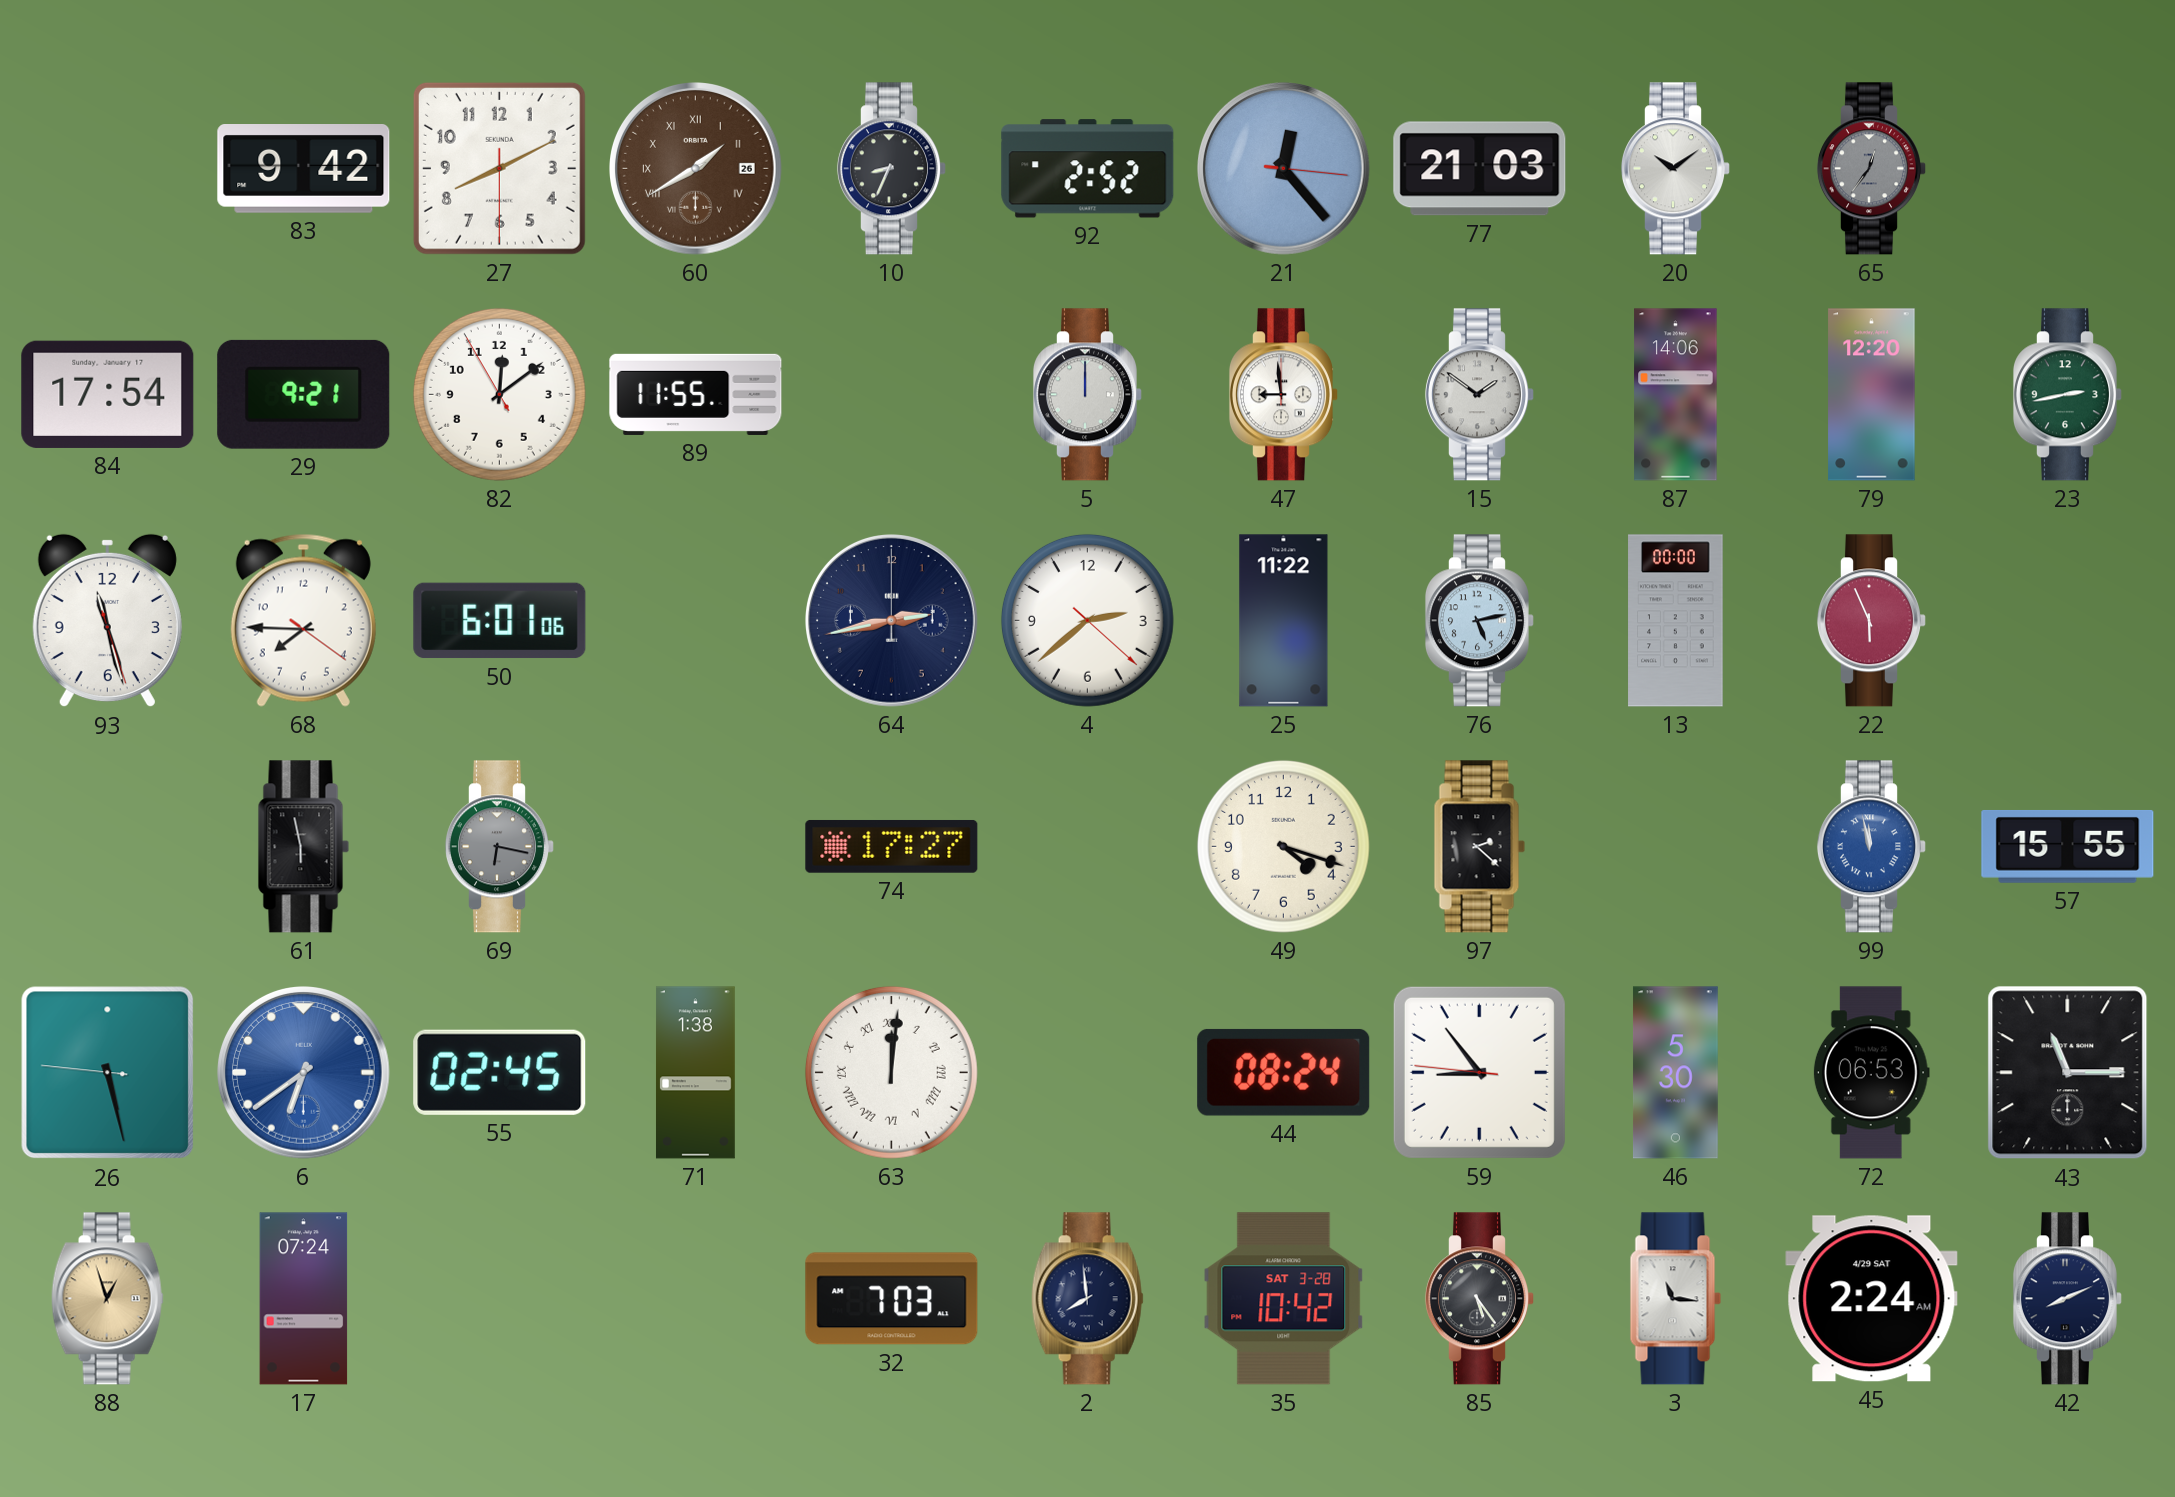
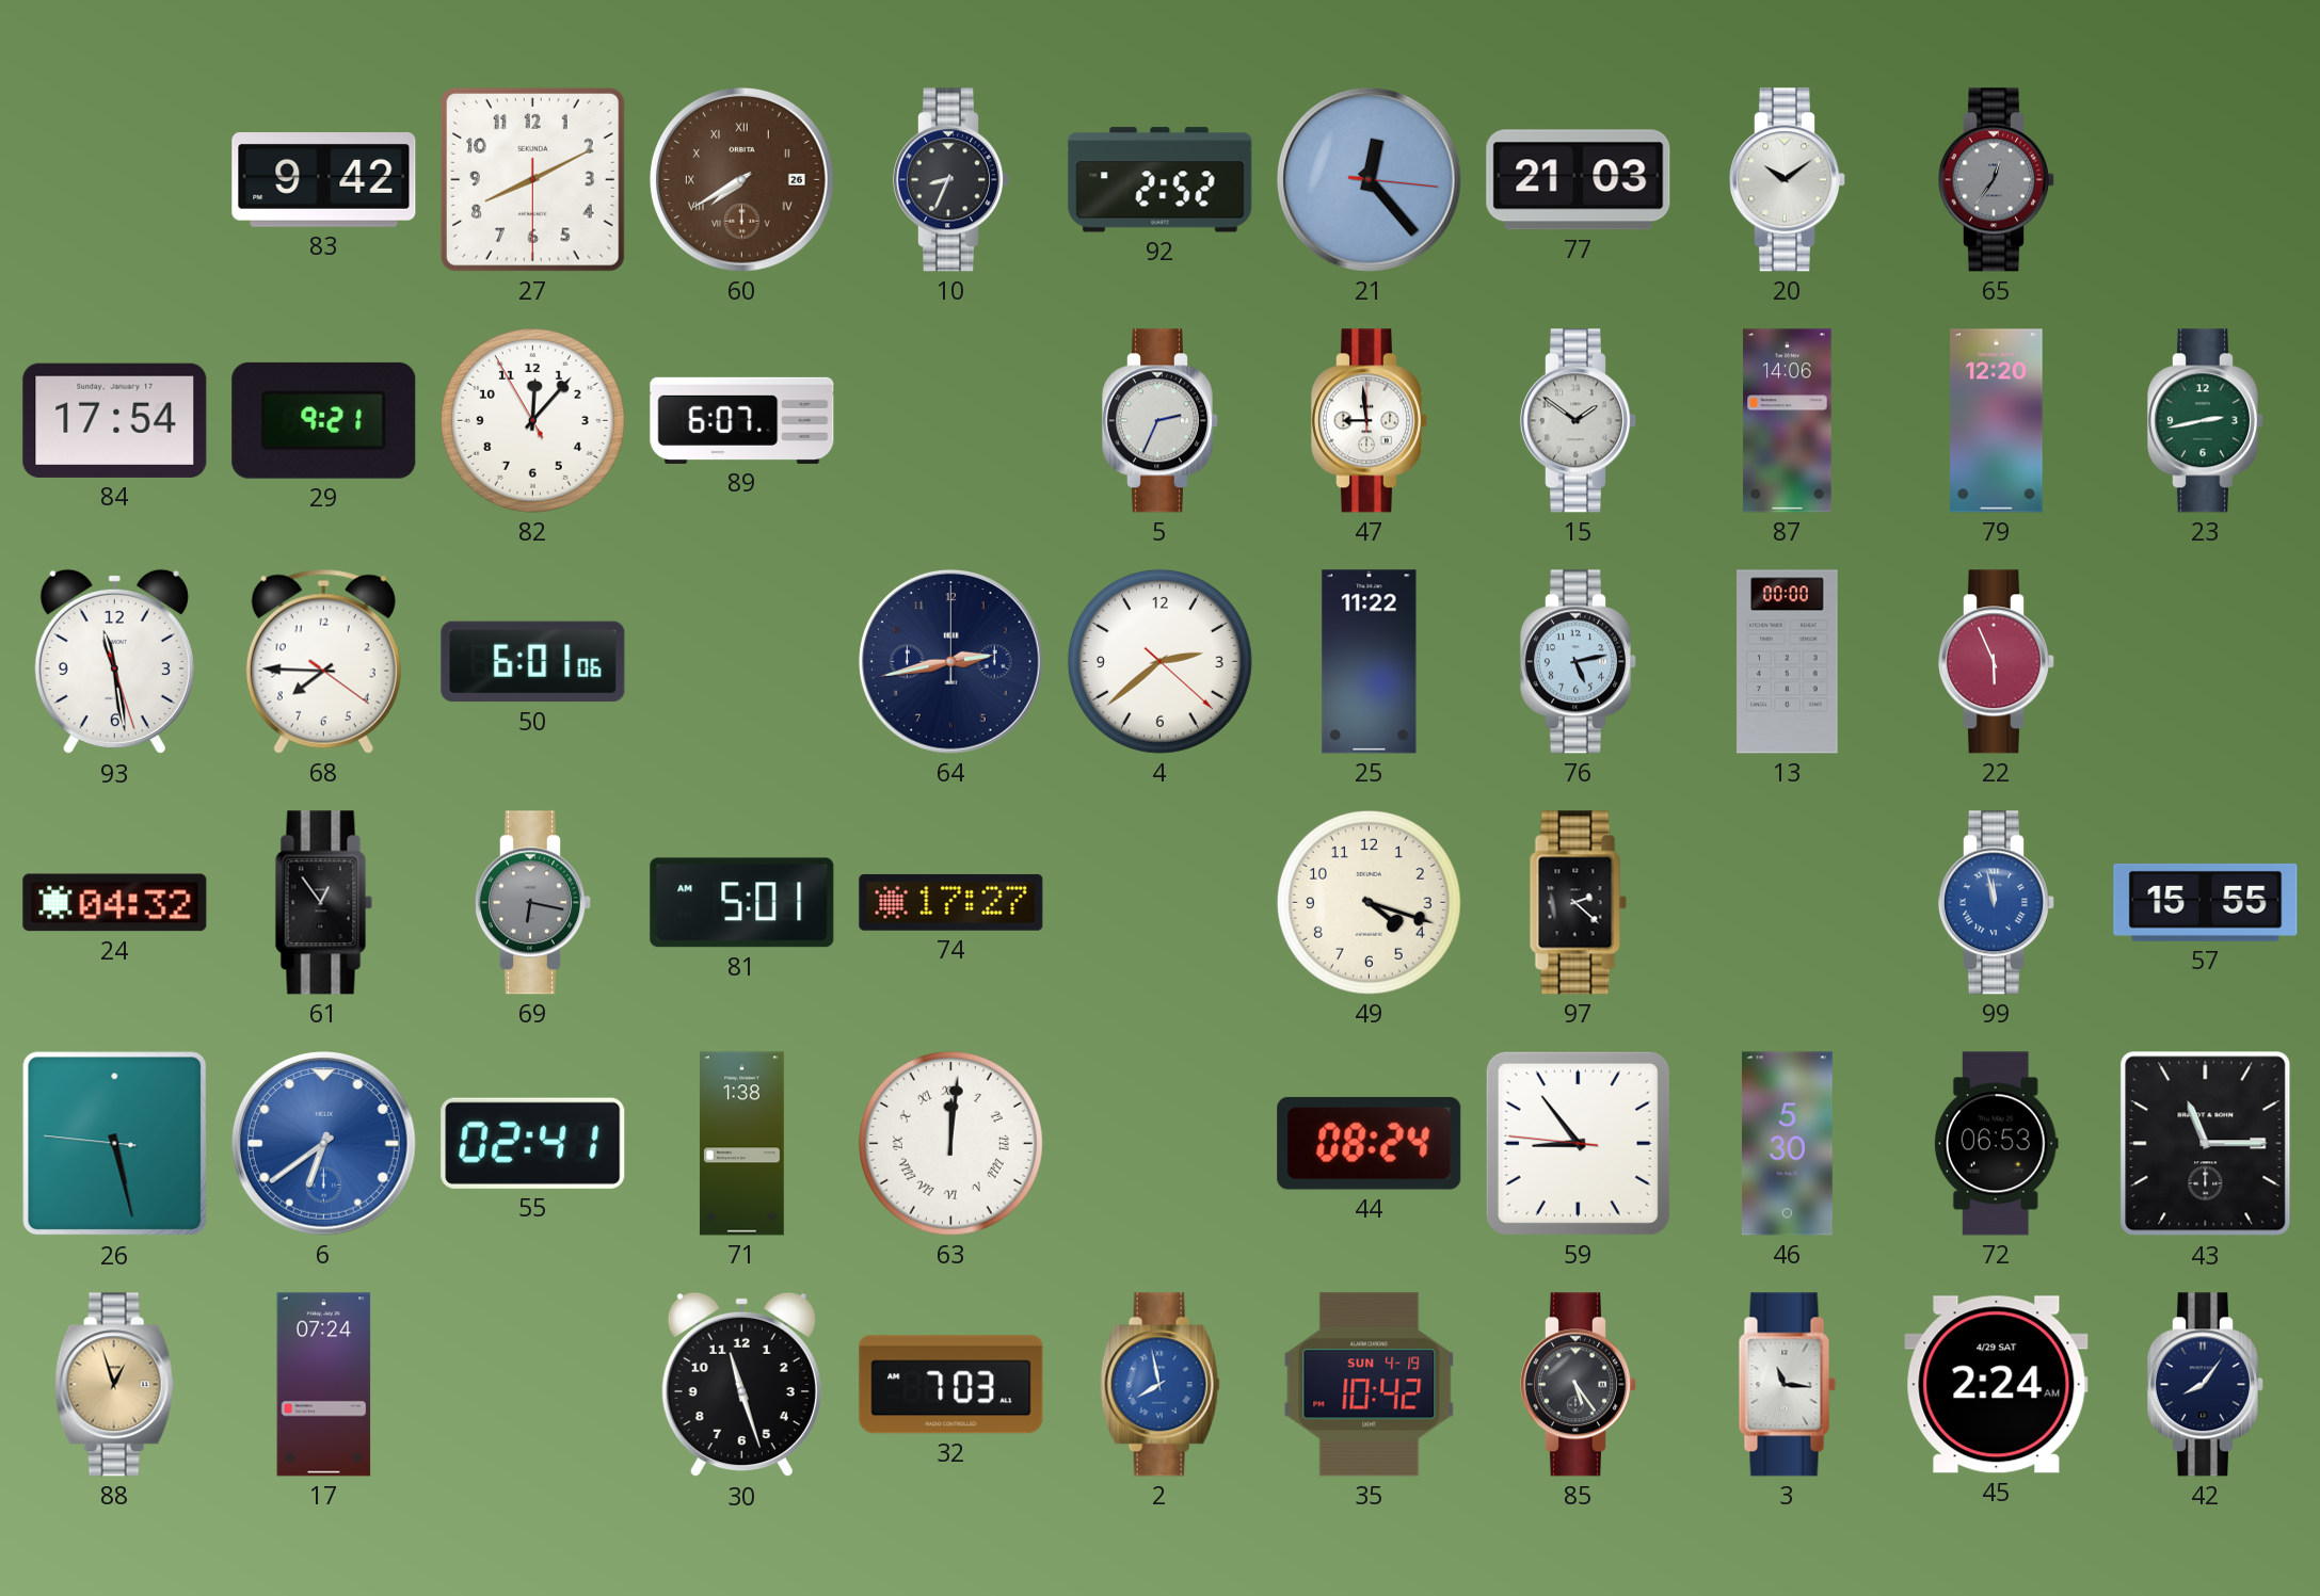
60: 1:40 -> 7:40
82: 12:08 -> 12:06
89: 11:55 -> 6:07
5: 12:00 -> 2:34
93: 11:27 -> 11:28
24: none -> 04:32
61: 5:58 -> 12:54
81: none -> 5:01
55: 02:45 -> 02:41
30: none -> 11:27
2: 7:59 -> 7:58
2 dial: navy -> blue
35 date: SAT 3-28 -> SUN 4-19
42: 8:11 -> 8:06
